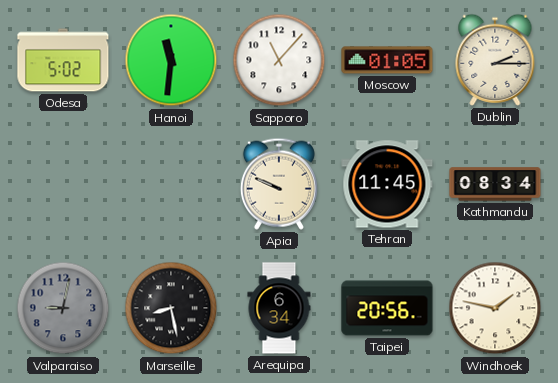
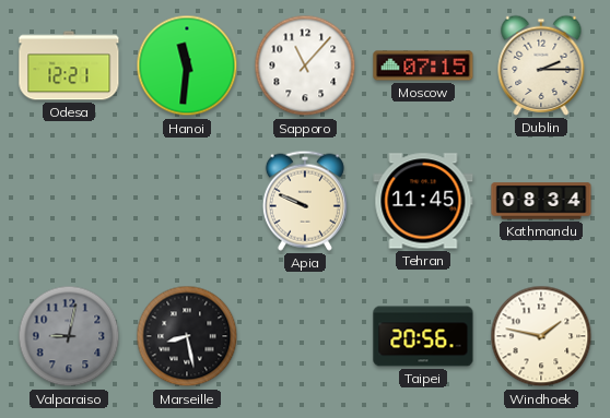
Odesa: 5:02 -> 12:21
Moscow: 01:05 -> 07:15
Arequipa: 6:34 -> none
